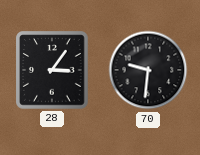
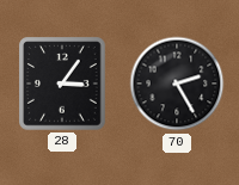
70: 9:31 -> 2:25
